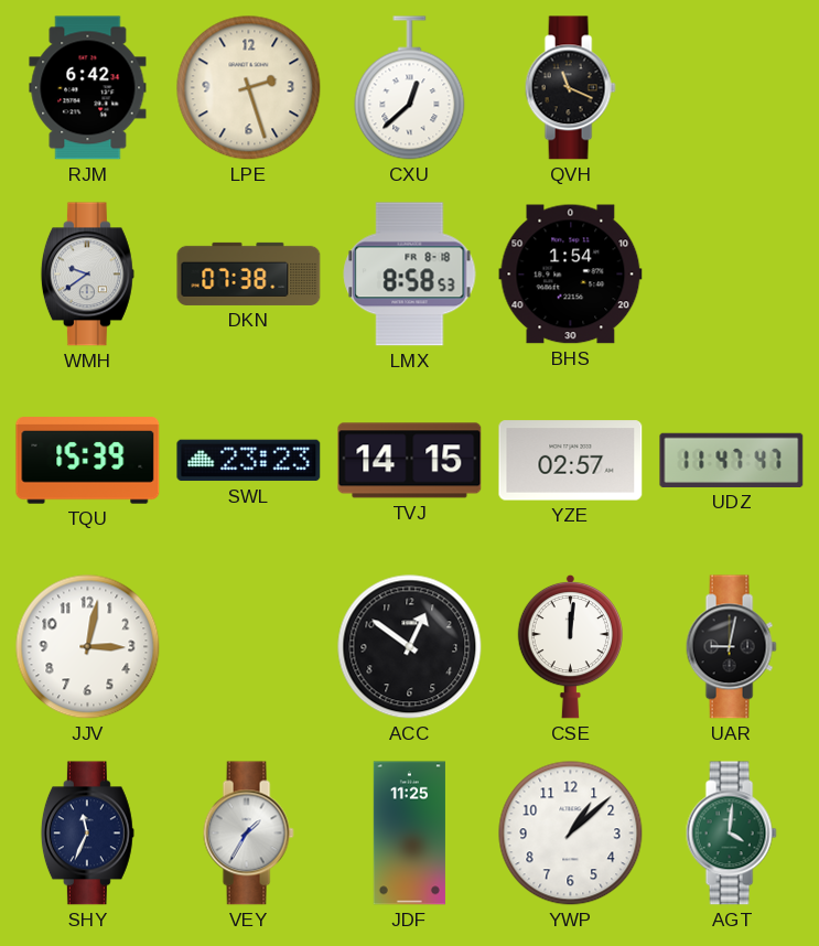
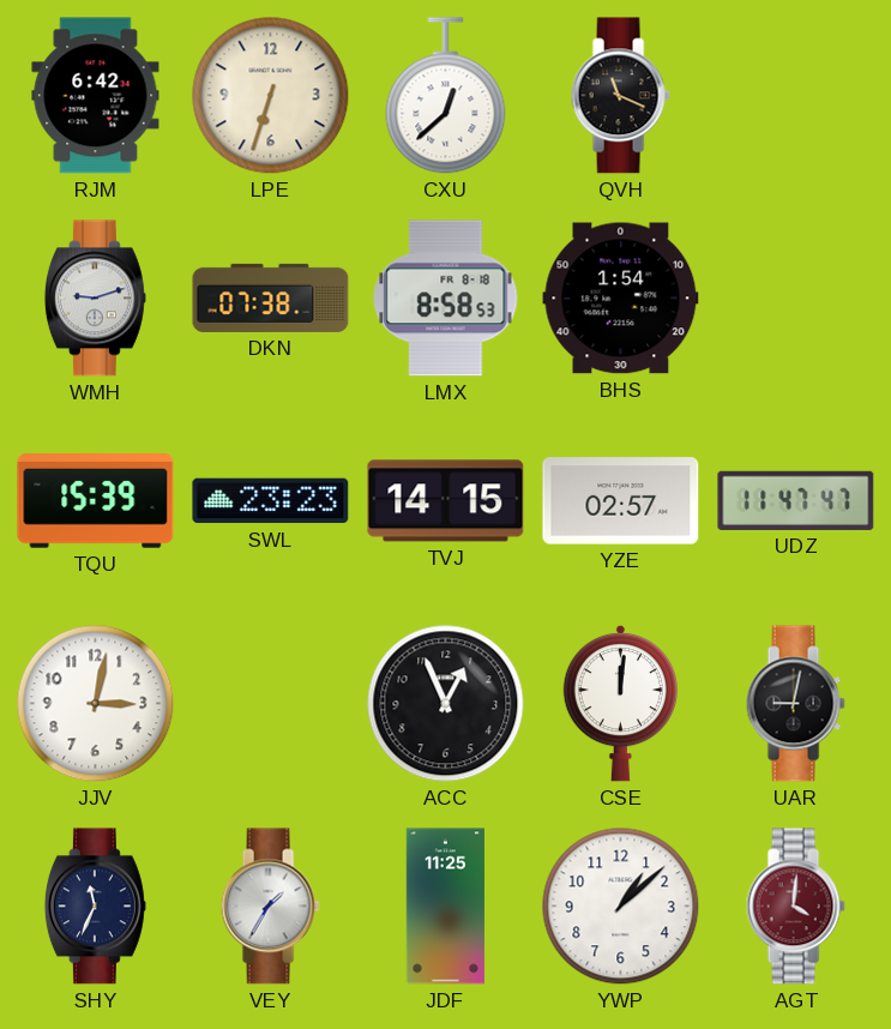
LPE: 2:27 -> 6:33
WMH: 9:39 -> 9:12
ACC: 12:51 -> 12:56
AGT dial: green -> burgundy
